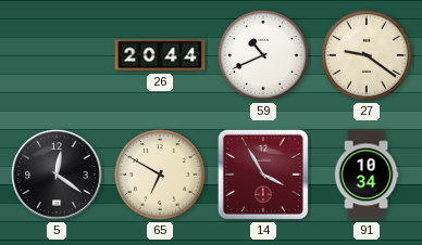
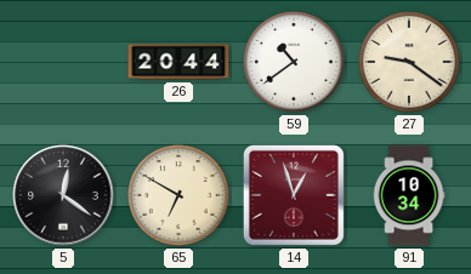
59: 10:41 -> 10:39
14: 3:55 -> 12:57
